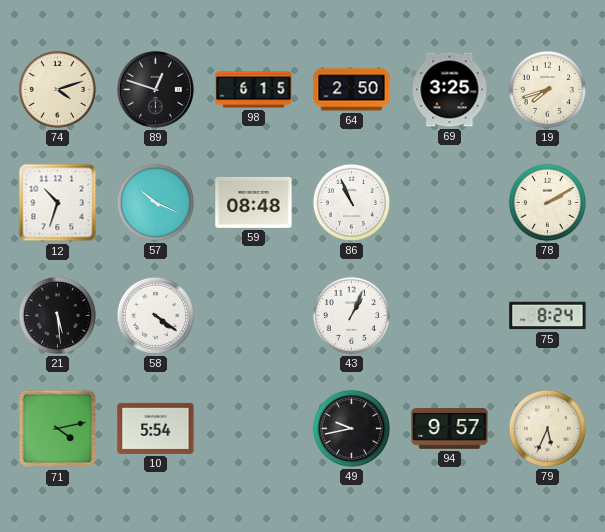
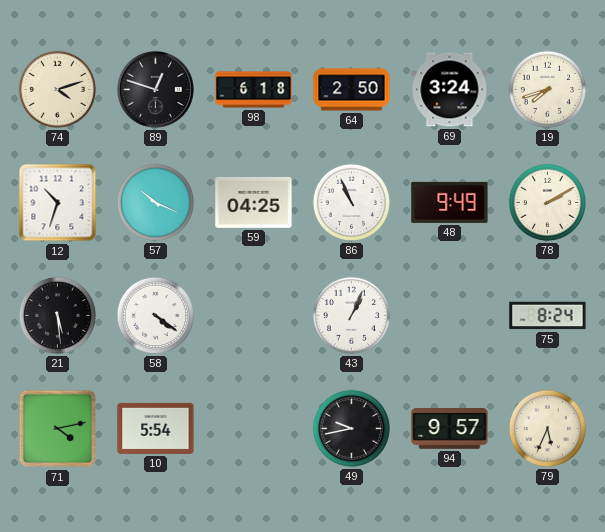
98: 6:15 -> 6:18
69: 3:25 -> 3:24
59: 08:48 -> 04:25
48: none -> 9:49
